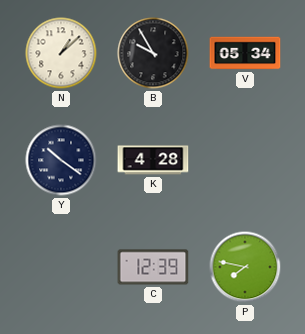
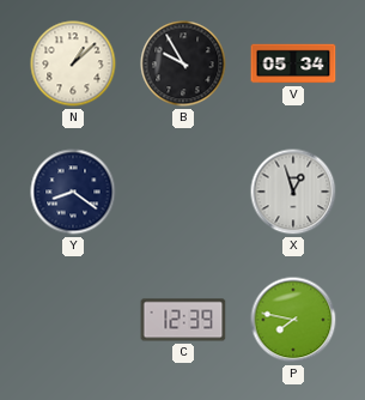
Y: 10:21 -> 8:21
K: 4:28 -> none
X: none -> 12:57
